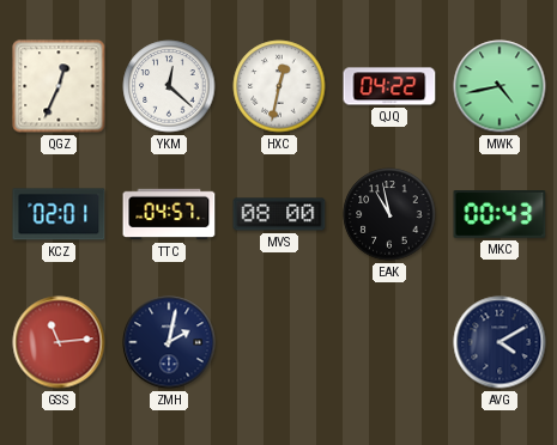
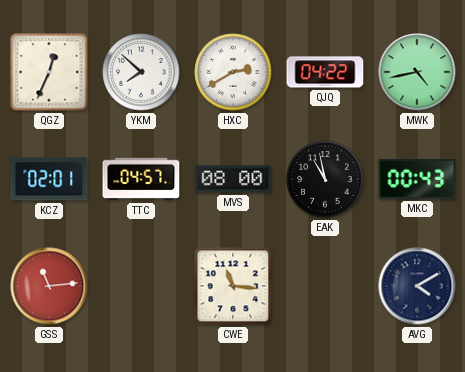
YKM: 12:22 -> 7:52
HXC: 12:32 -> 2:40
ZMH: 2:02 -> none
CWE: none -> 11:16
